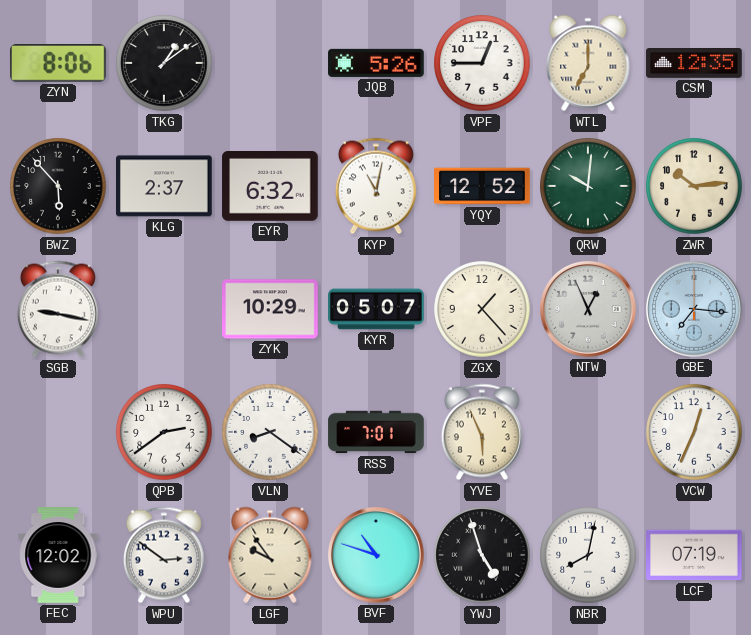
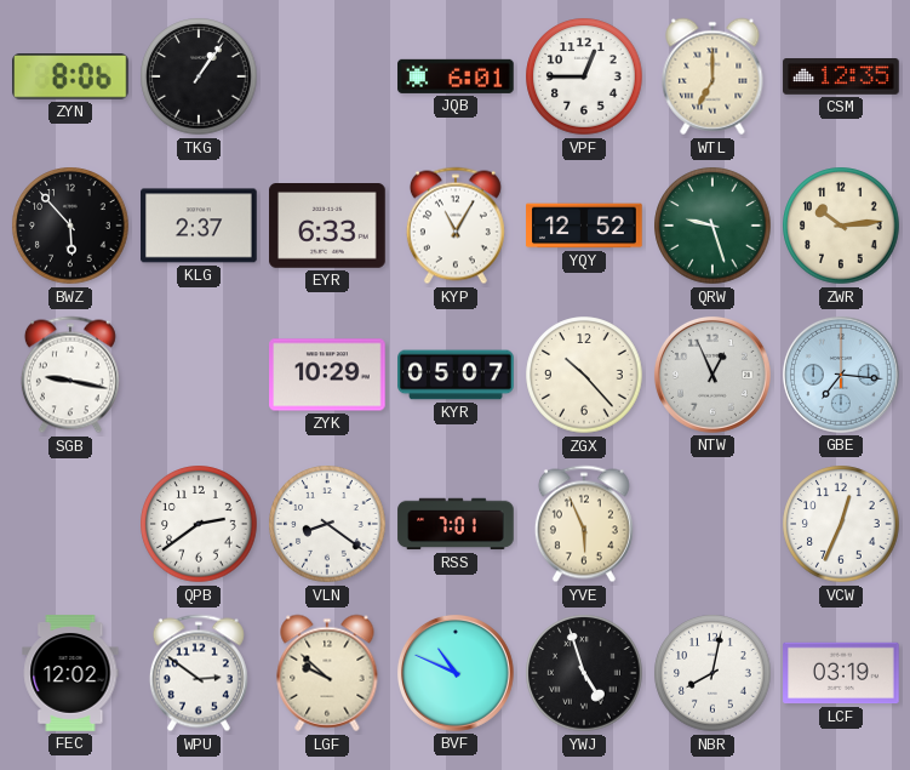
TKG: 1:09 -> 1:06
JQB: 5:26 -> 6:01
EYR: 6:32 -> 6:33
KYP: 11:02 -> 11:05
QRW: 10:01 -> 9:27
ZGX: 1:23 -> 10:23
LGF: 9:54 -> 9:52
BVF: 10:48 -> 10:49
LCF: 07:19 -> 03:19
